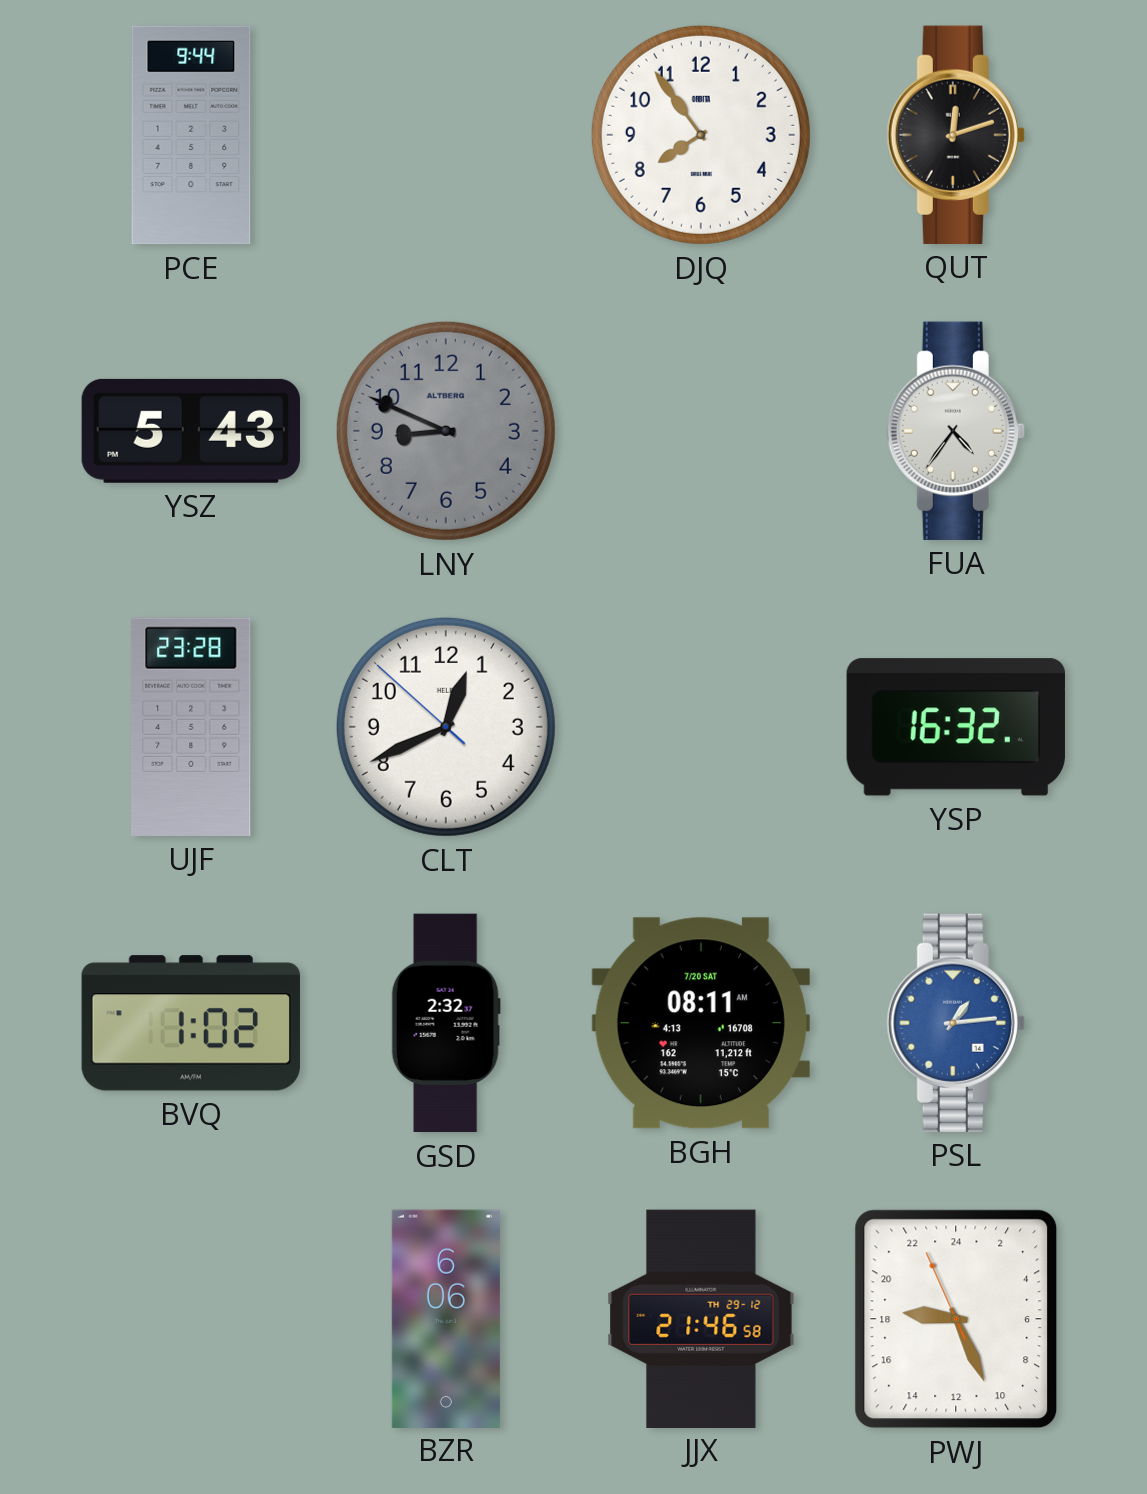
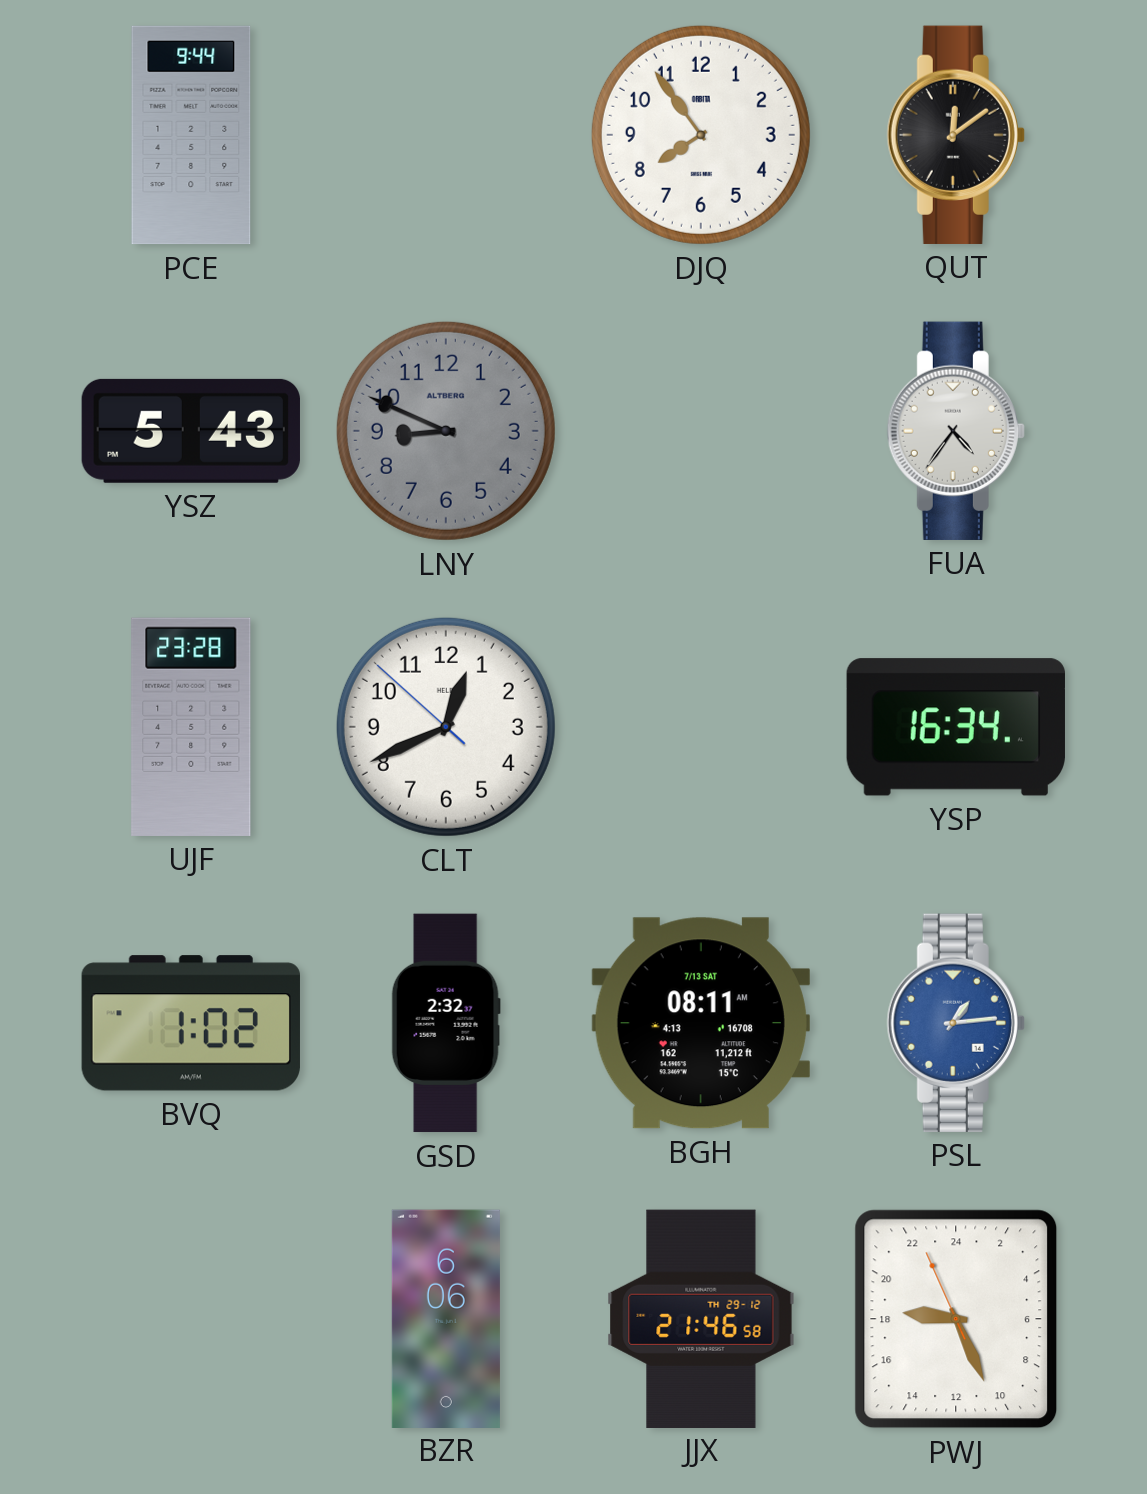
QUT: 12:12 -> 12:09
YSP: 16:32 -> 16:34
BGH date: 7/20 SAT -> 7/13 SAT
